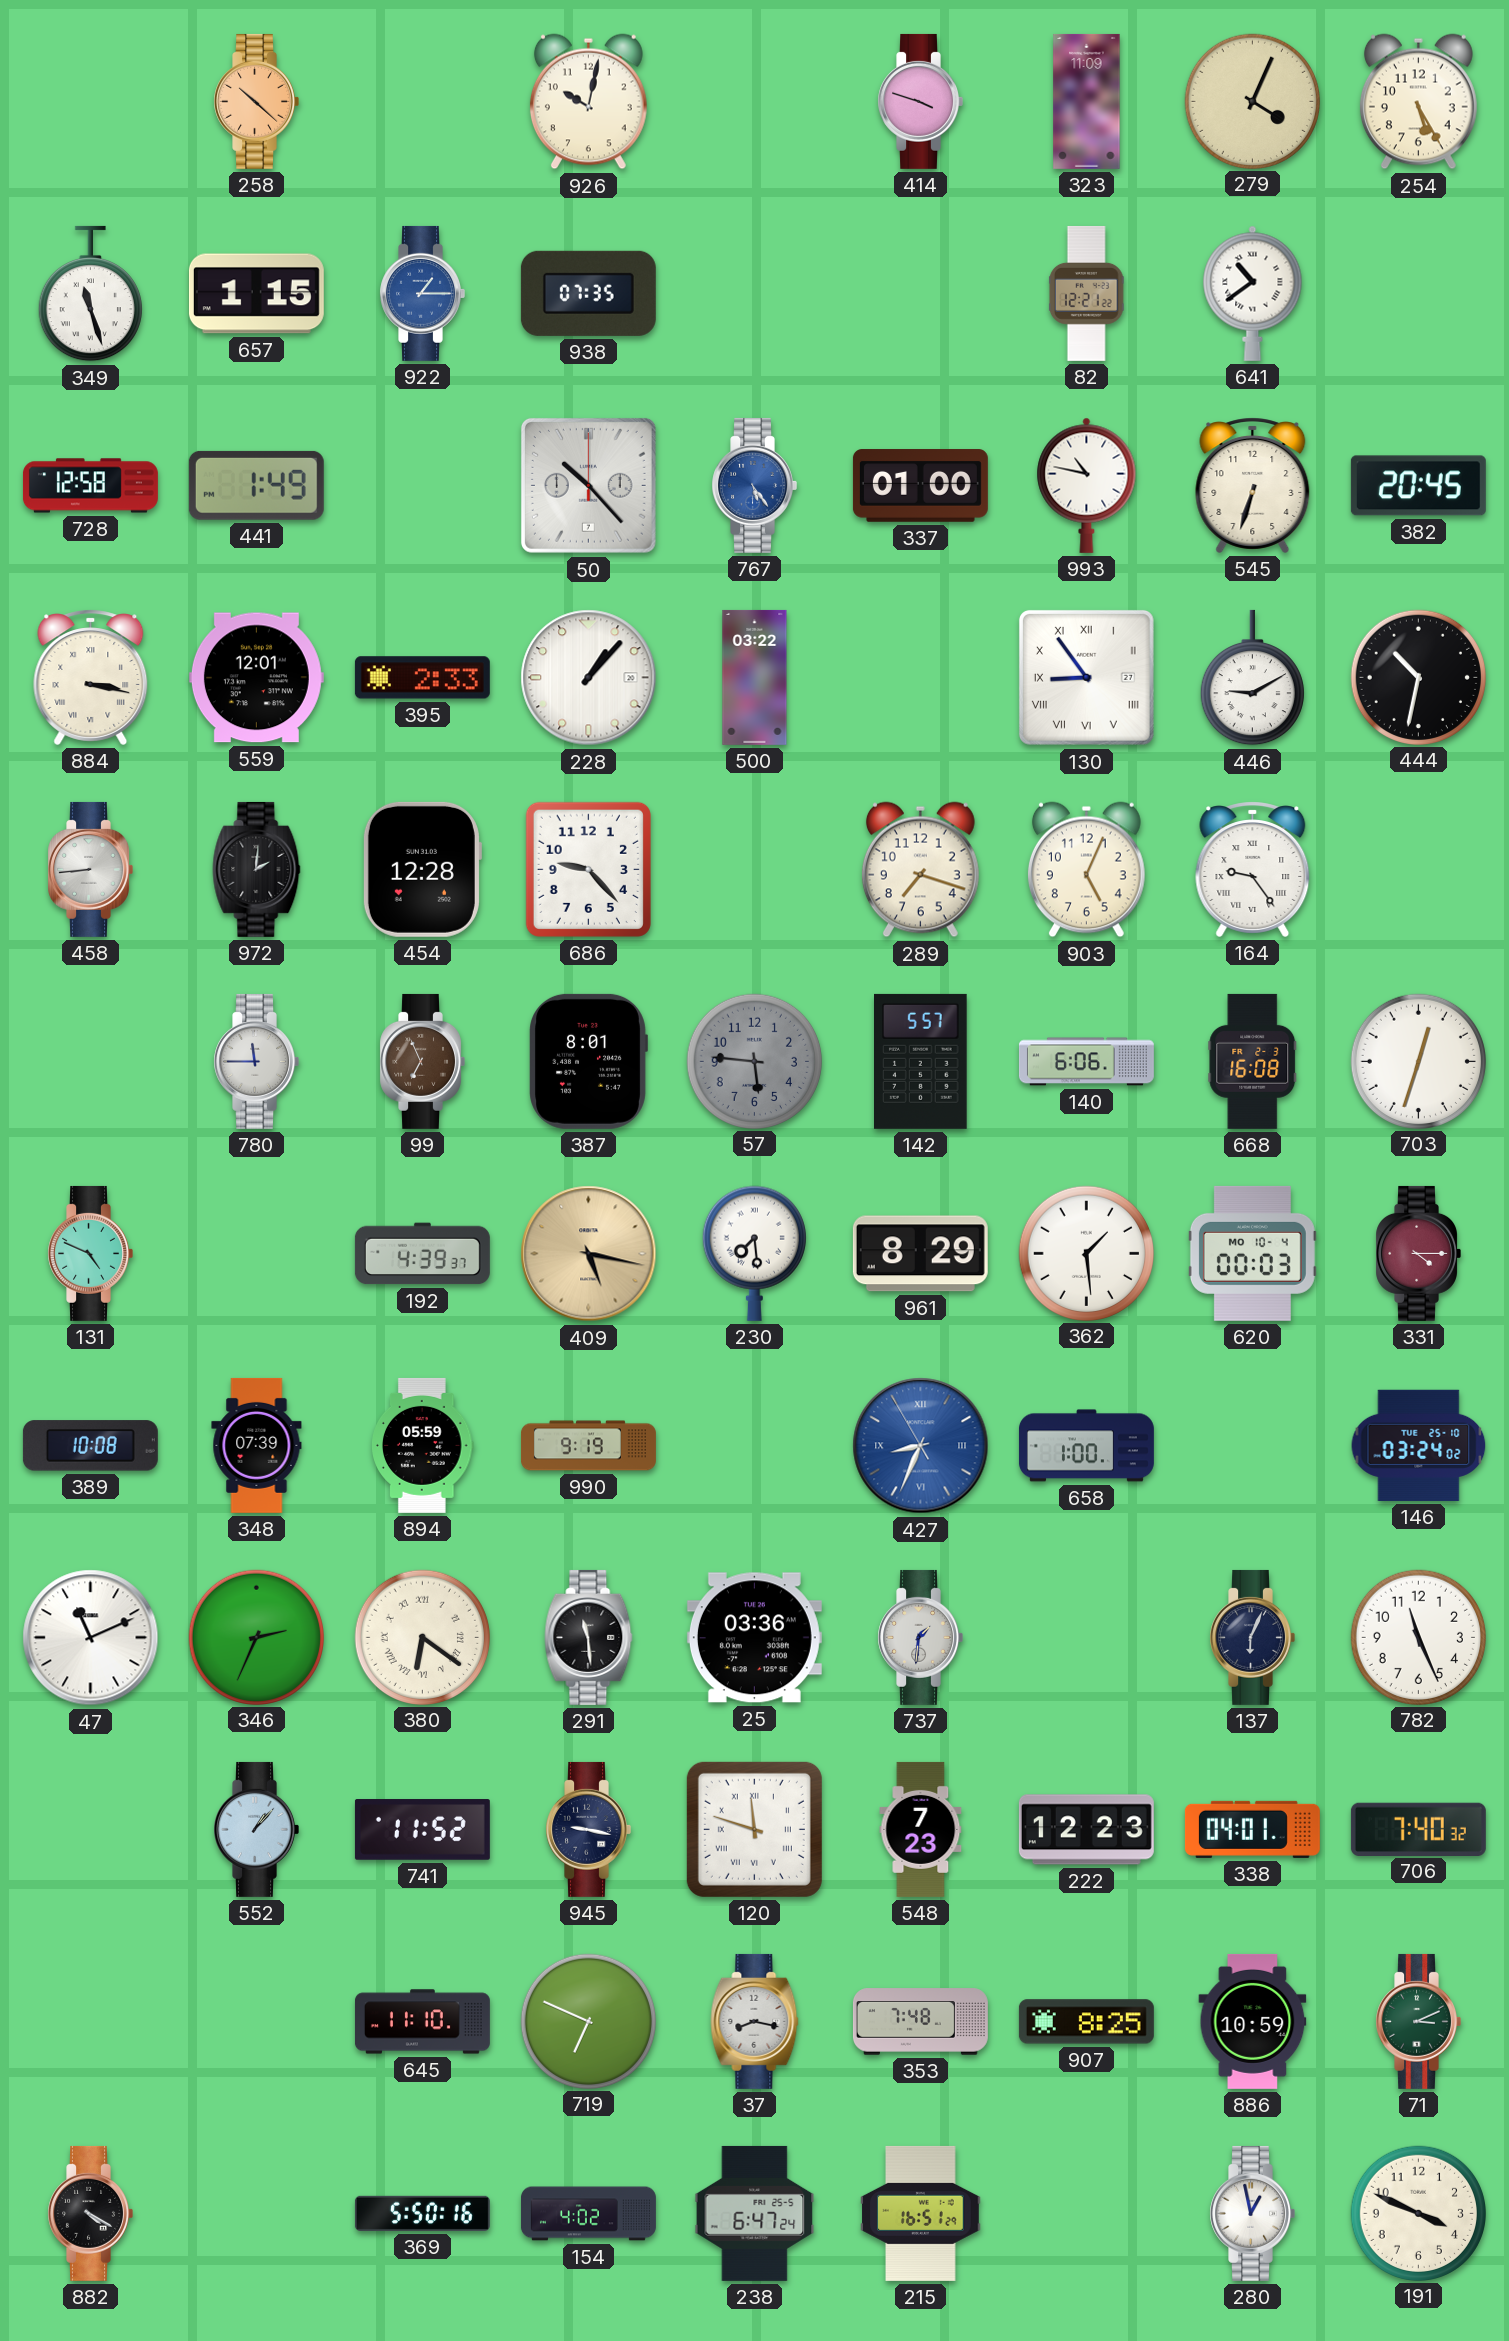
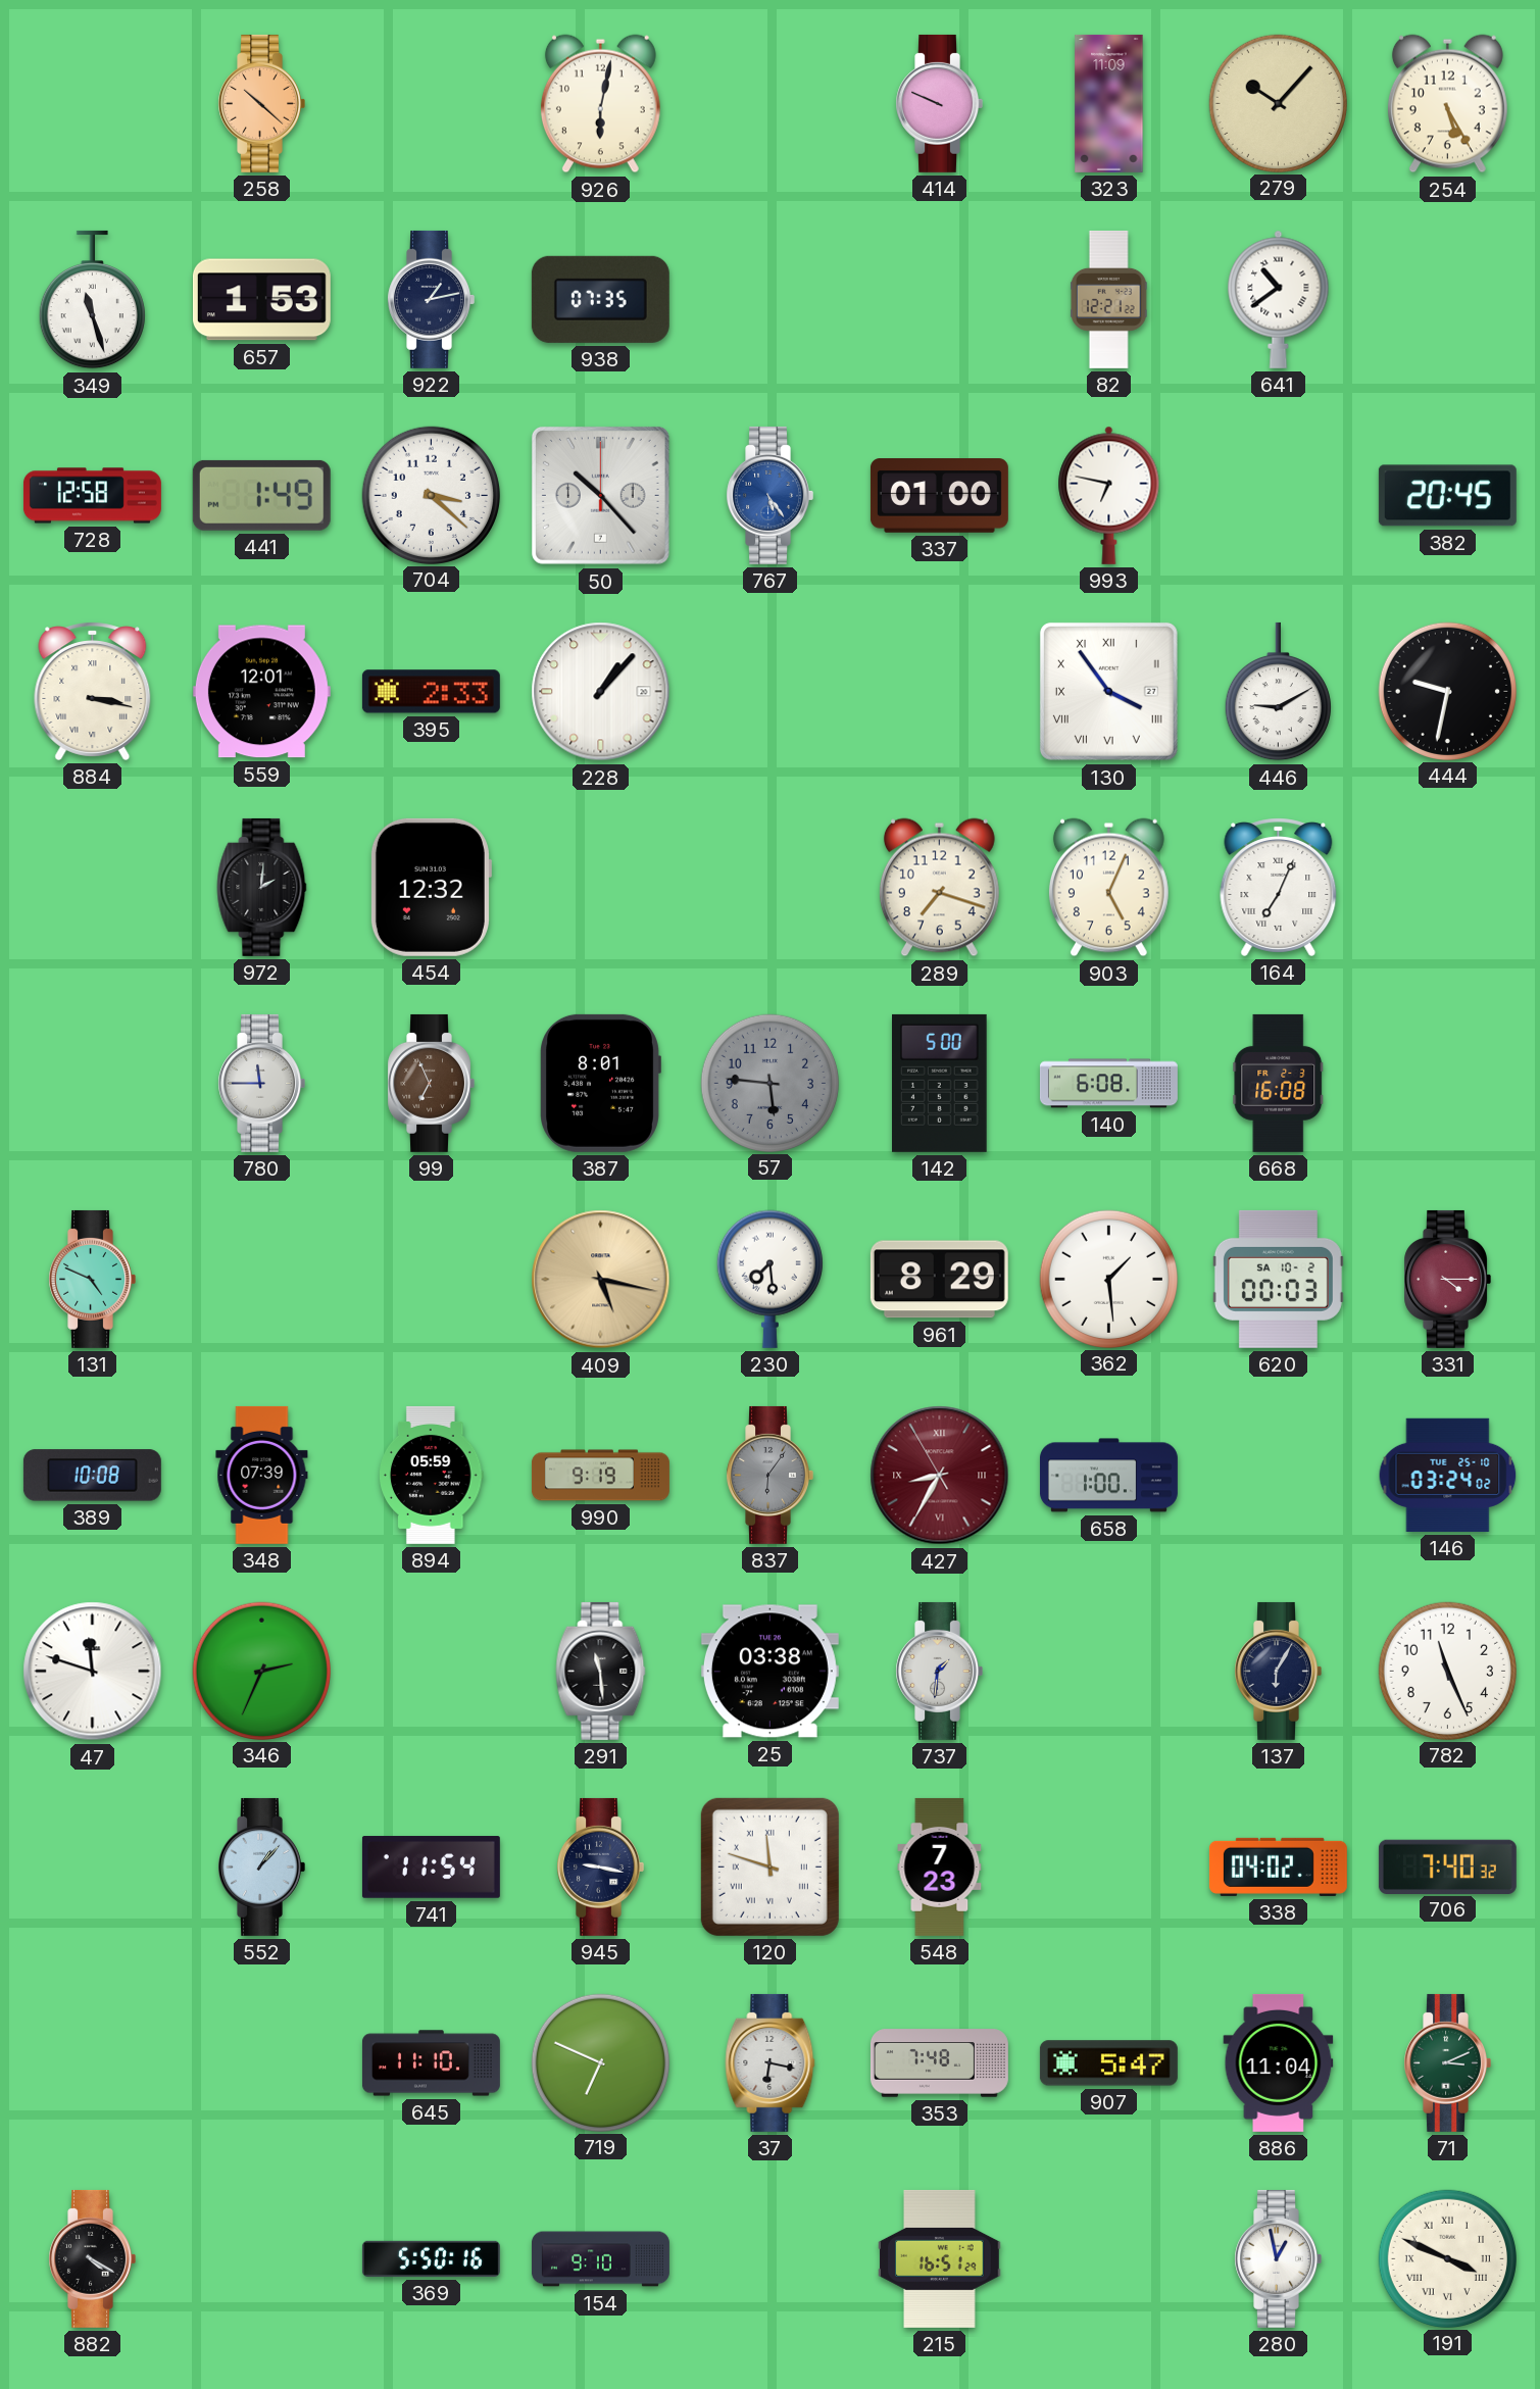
926: 10:02 -> 6:02
414: 3:48 -> 9:49
279: 4:04 -> 10:07
657: 1:15 -> 1:53
922: 1:15 -> 1:13
922 dial: blue -> navy
704: none -> 3:22
993: 10:47 -> 6:47
545: 6:33 -> none
500: 03:22 -> none
130: 8:54 -> 3:54
444: 10:32 -> 9:32
458: 8:44 -> none
454: 12:28 -> 12:32
686: 9:23 -> none
164: 9:24 -> 7:04
142: 5:57 -> 5:00
140: 6:06 -> 6:08
703: 12:33 -> none
192: 4:39 -> none
620 date: MO 10-4 -> SA 10-2
837: none -> 6:06
427: 8:33 -> 8:34
427 dial: blue -> burgundy
47: 11:11 -> 11:48
380: 6:21 -> none
25: 03:36 -> 03:38
137: 6:04 -> 6:05
741: 11:52 -> 11:54
222: 12:23 -> none
338: 04:01 -> 04:02
37: 8:17 -> 6:17
907: 8:25 -> 5:47
886: 10:59 -> 11:04
154: 4:02 -> 9:10
238: 6:47 -> none
191 numerals: Arabic -> Roman
